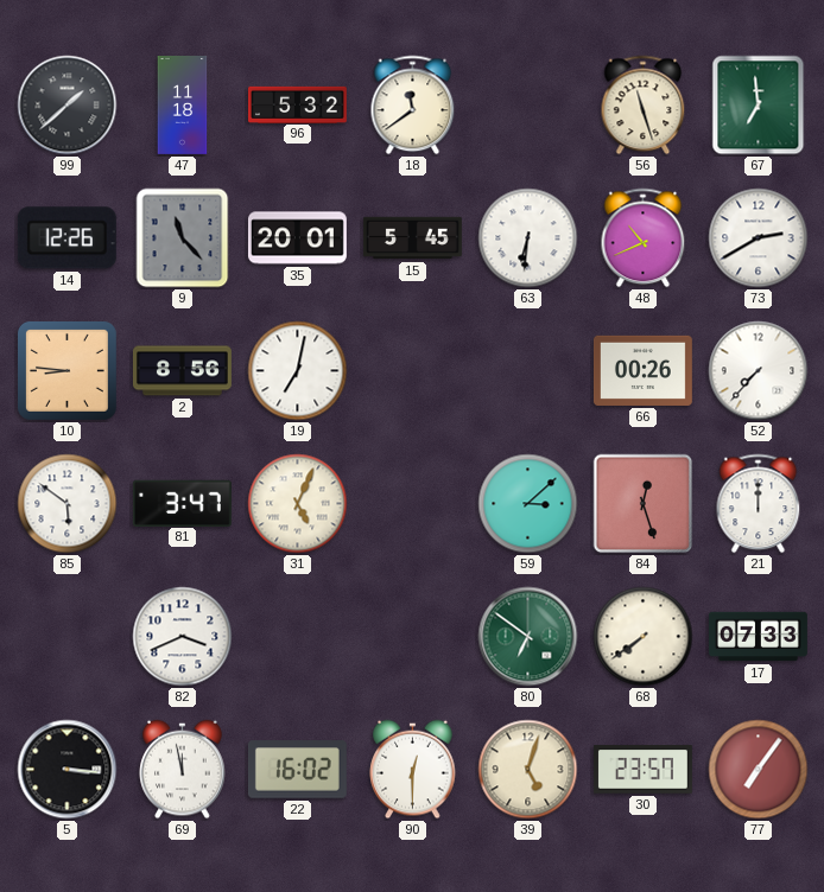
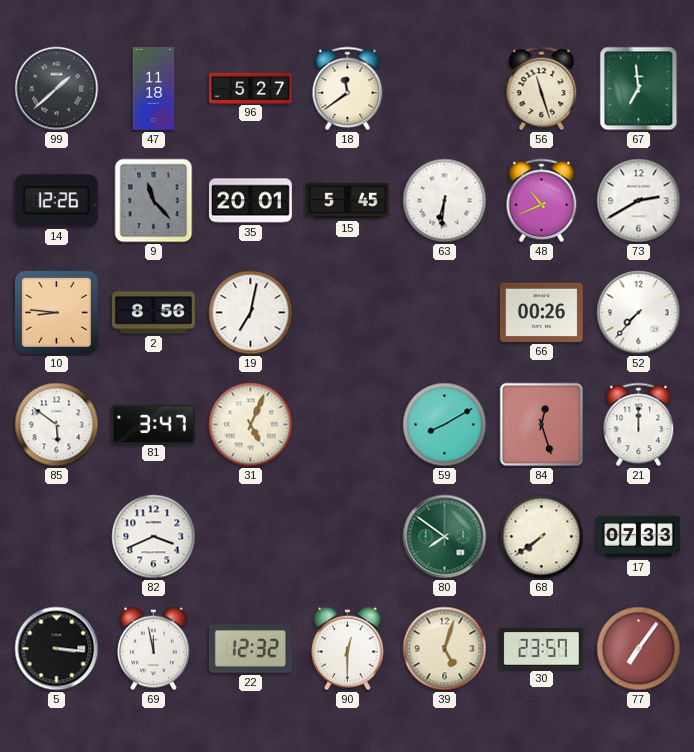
96: 5:32 -> 5:27
59: 3:08 -> 8:10
80: 6:51 -> 7:51
22: 16:02 -> 12:32
